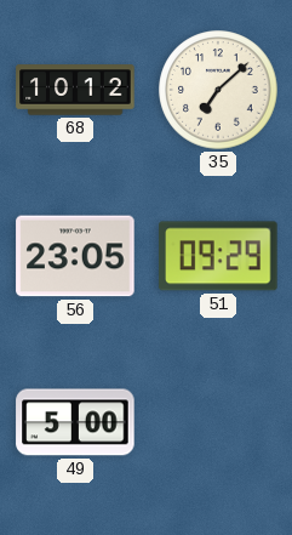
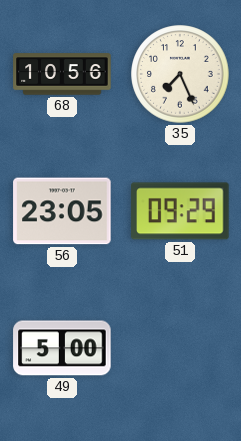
68: 10:12 -> 10:56
35: 7:08 -> 7:26
